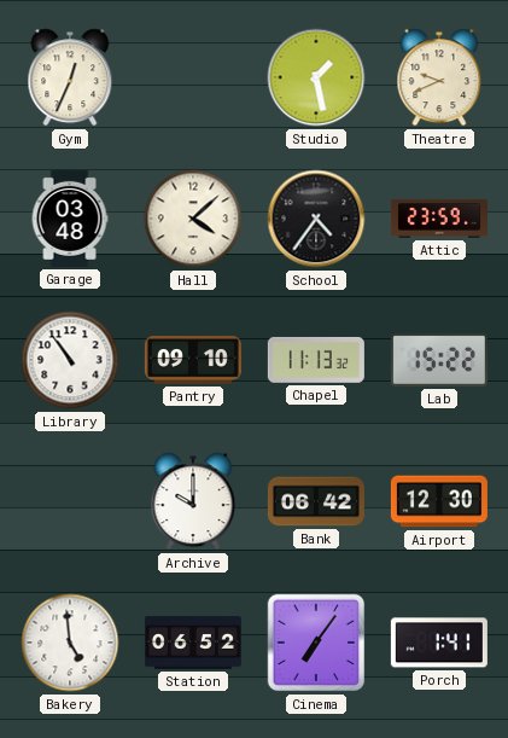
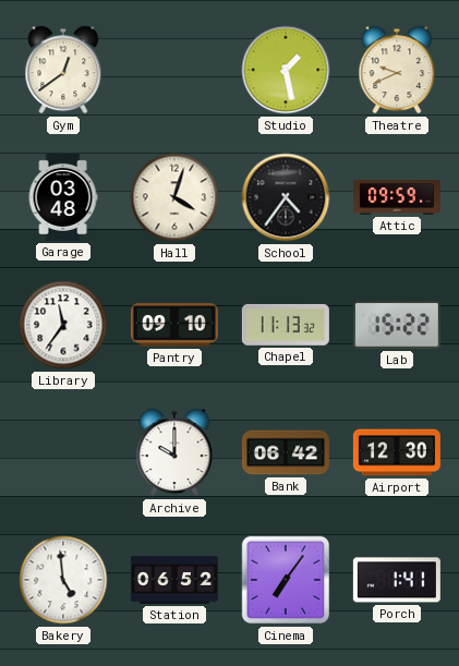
Gym: 12:34 -> 12:39
Hall: 4:08 -> 4:03
Attic: 23:59 -> 09:59
Library: 10:54 -> 11:36
